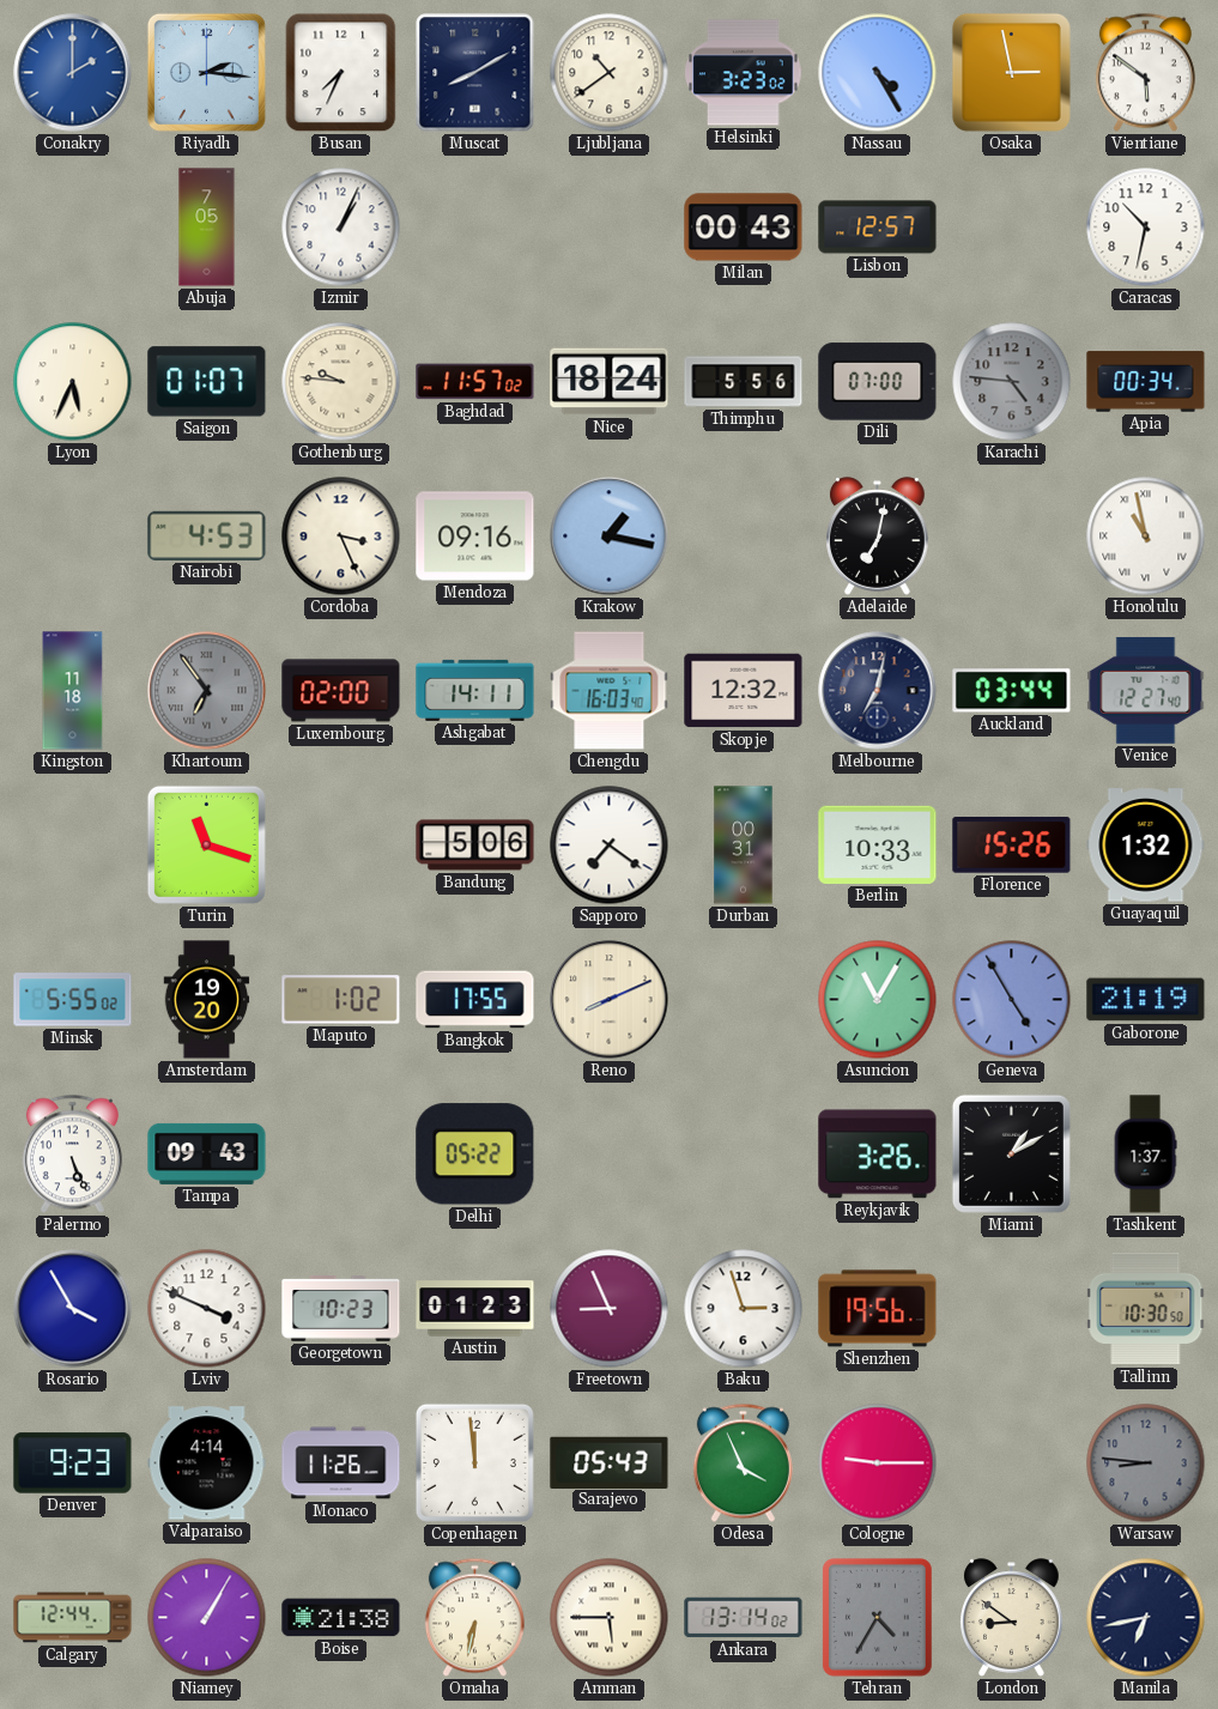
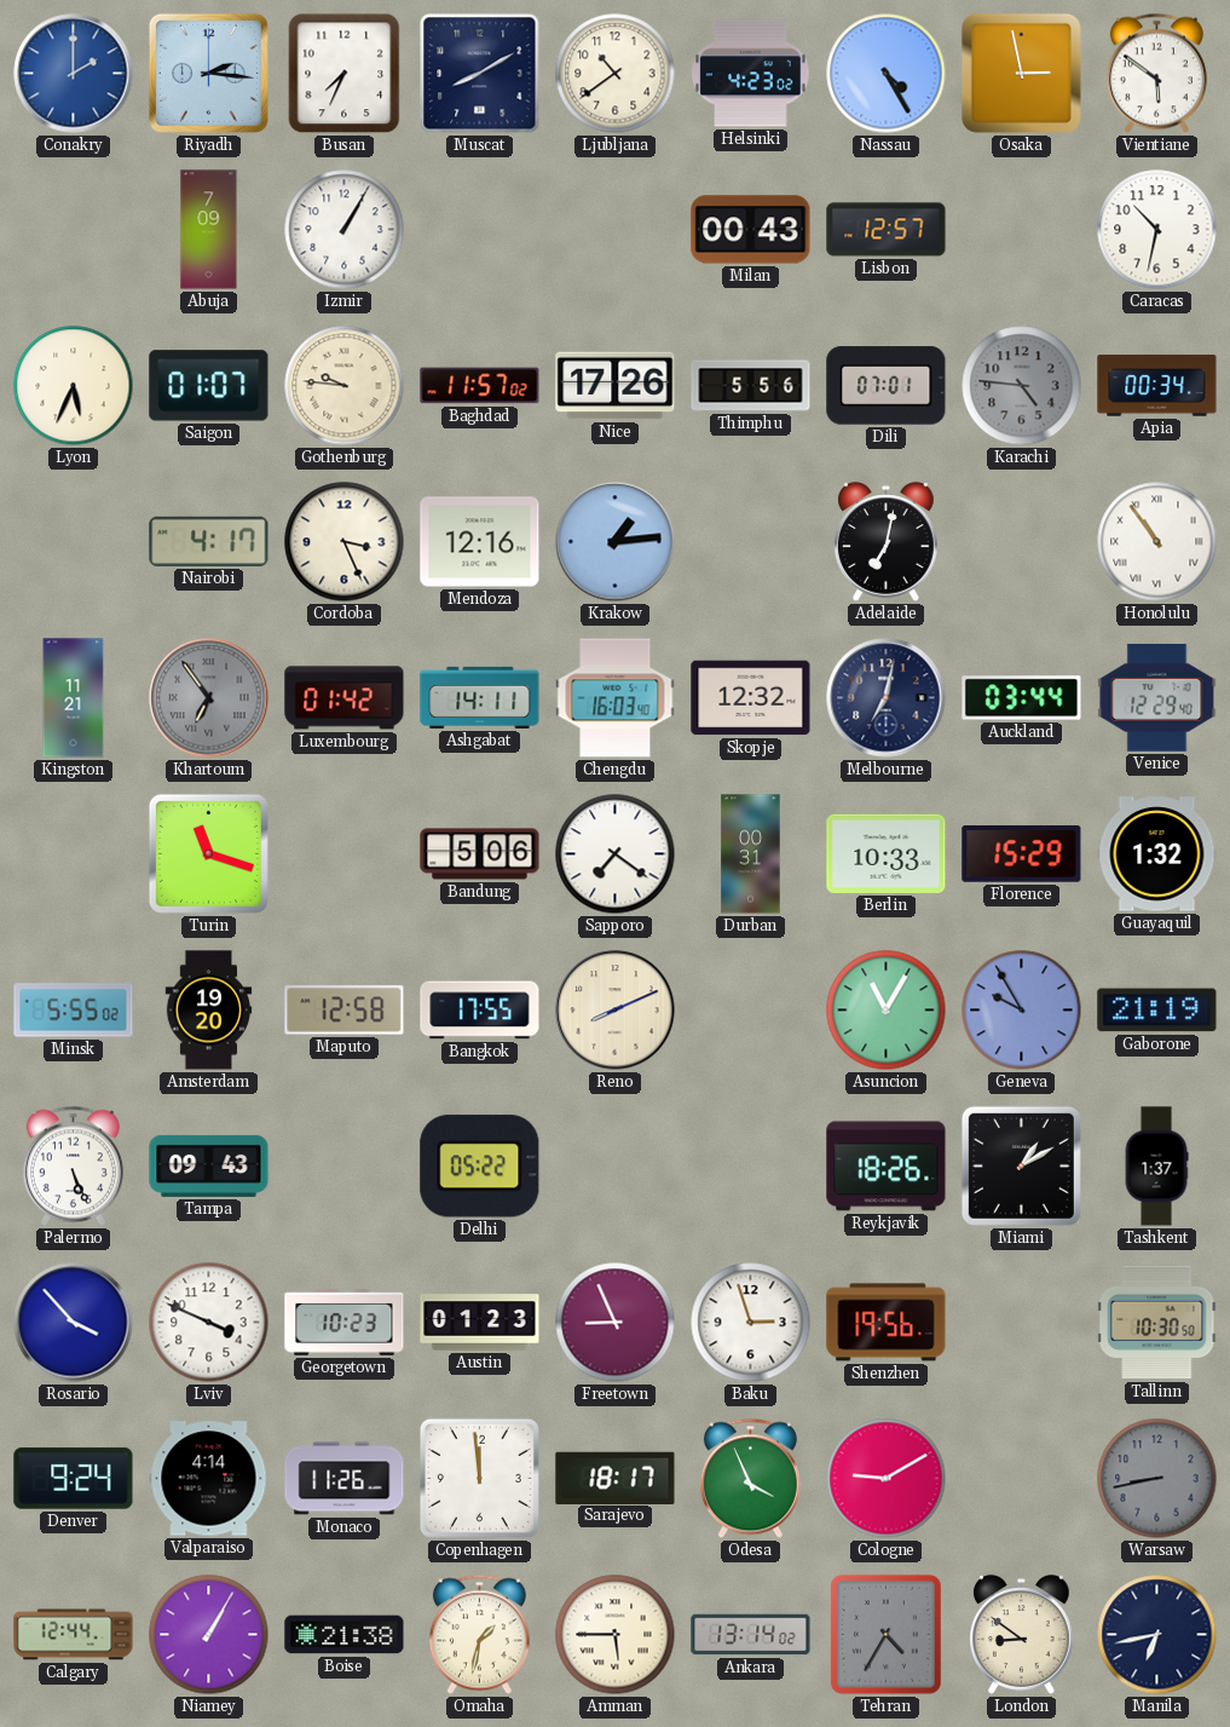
Helsinki: 3:23 -> 4:23
Abuja: 7:05 -> 7:09
Izmir: 1:04 -> 1:05
Nice: 18:24 -> 17:26
Dili: 07:00 -> 07:01
Nairobi: 4:53 -> 4:17
Mendoza: 09:16 -> 12:16
Krakow: 1:17 -> 1:14
Honolulu: 10:58 -> 10:54
Kingston: 11:18 -> 11:21
Luxembourg: 02:00 -> 01:42
Venice: 12:27 -> 12:29
Florence: 15:26 -> 15:29
Maputo: 1:02 -> 12:58
Geneva: 4:55 -> 9:55
Reykjavik: 3:26 -> 18:26
Rosario: 3:55 -> 3:53
Denver: 9:23 -> 9:24
Sarajevo: 05:43 -> 18:17
Cologne: 9:15 -> 9:10
Warsaw: 8:46 -> 8:43
Omaha: 6:32 -> 1:32
